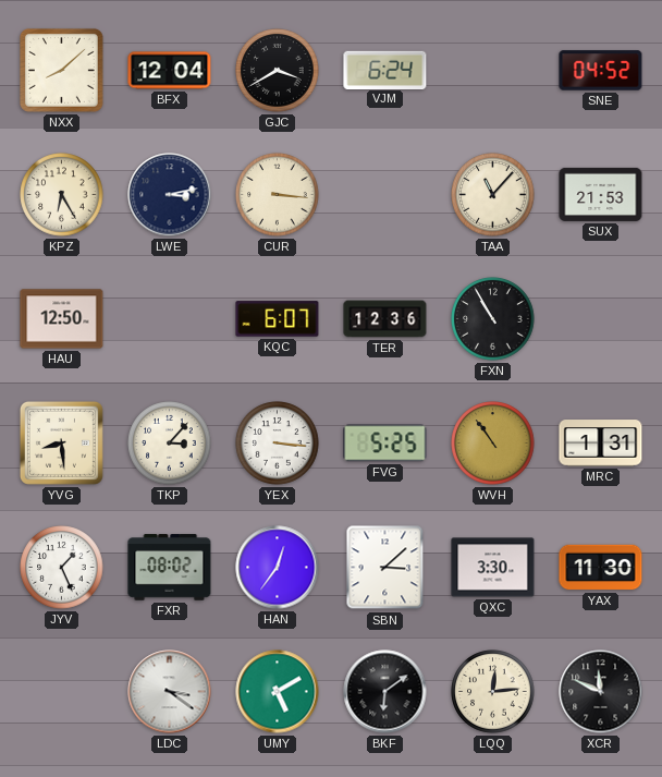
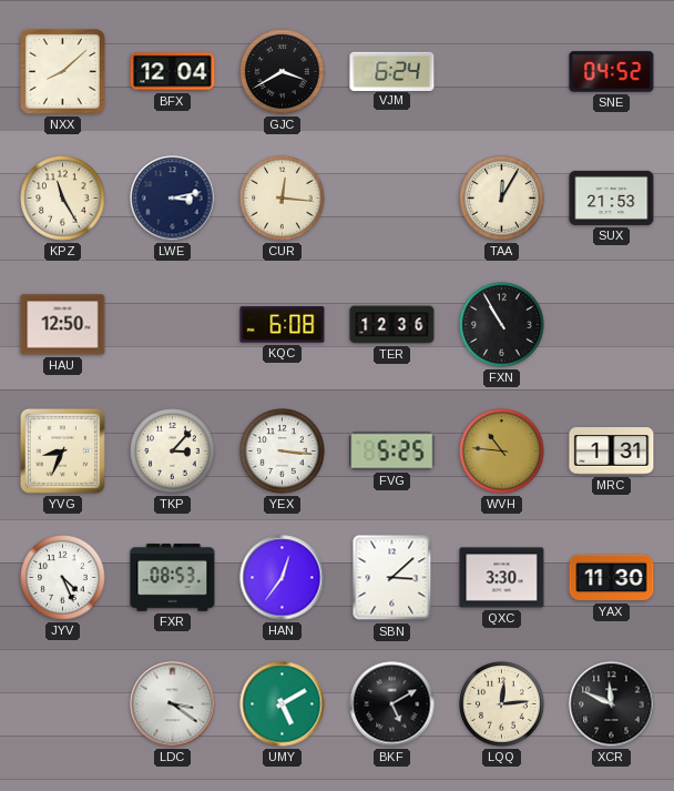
KPZ: 6:25 -> 11:25
CUR: 3:16 -> 12:16
TAA: 11:07 -> 12:05
KQC: 6:07 -> 6:08
YVG: 8:29 -> 8:34
WVH: 10:54 -> 10:46
JYV: 1:26 -> 4:26
FXR: 08:02 -> 08:53
BKF: 6:09 -> 5:10
